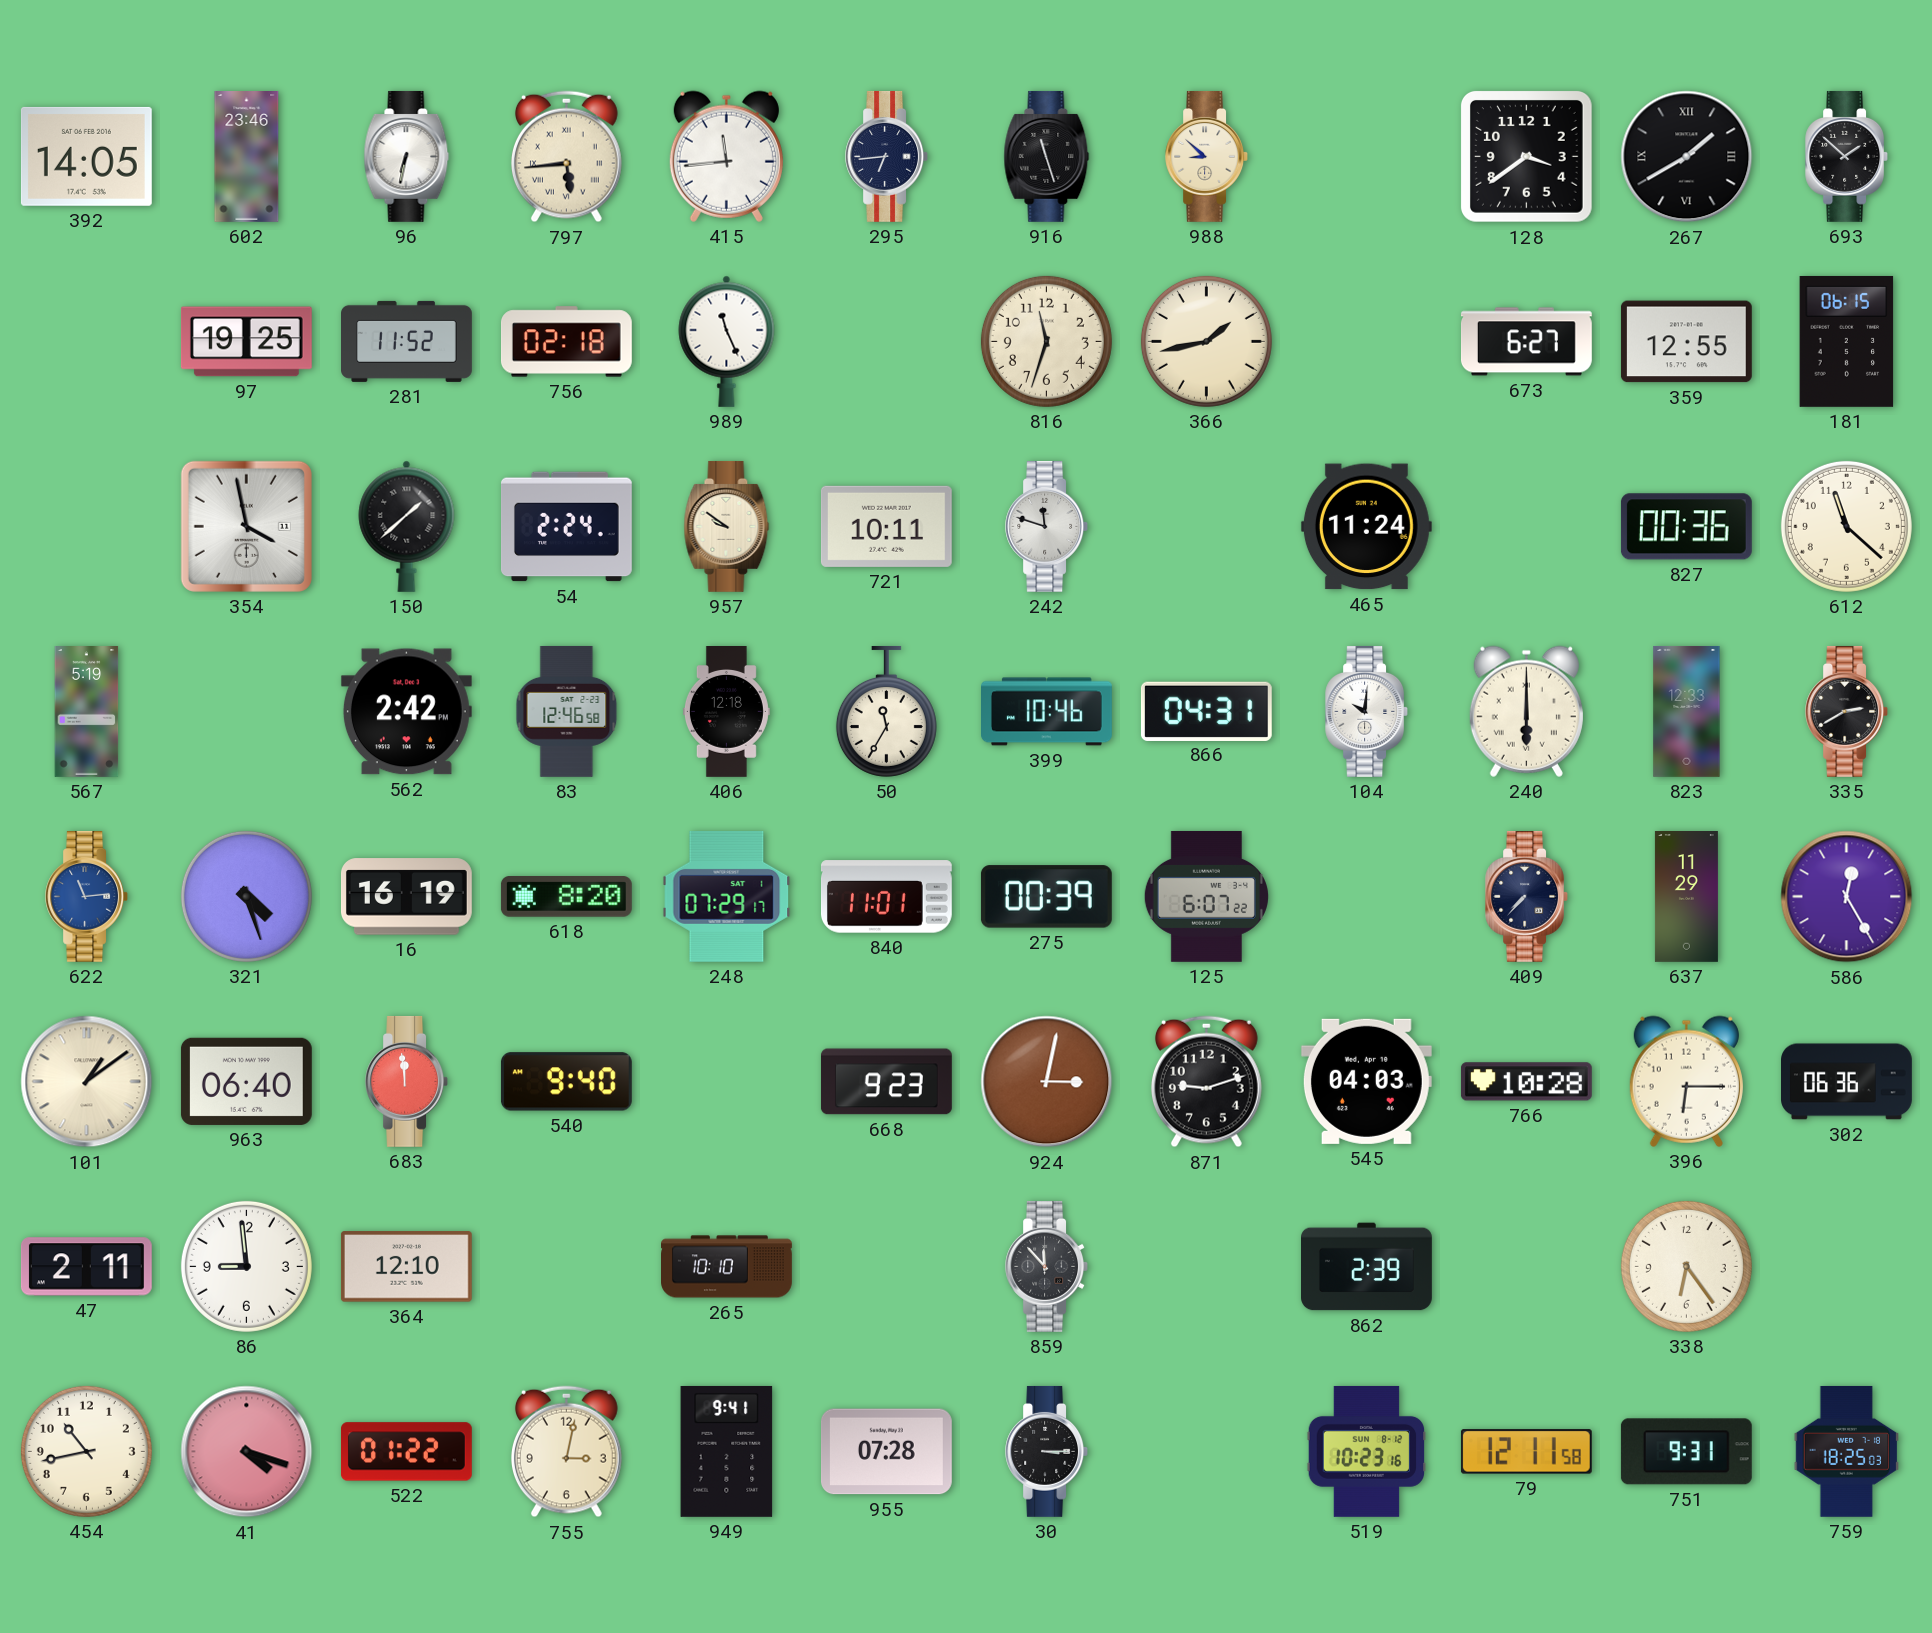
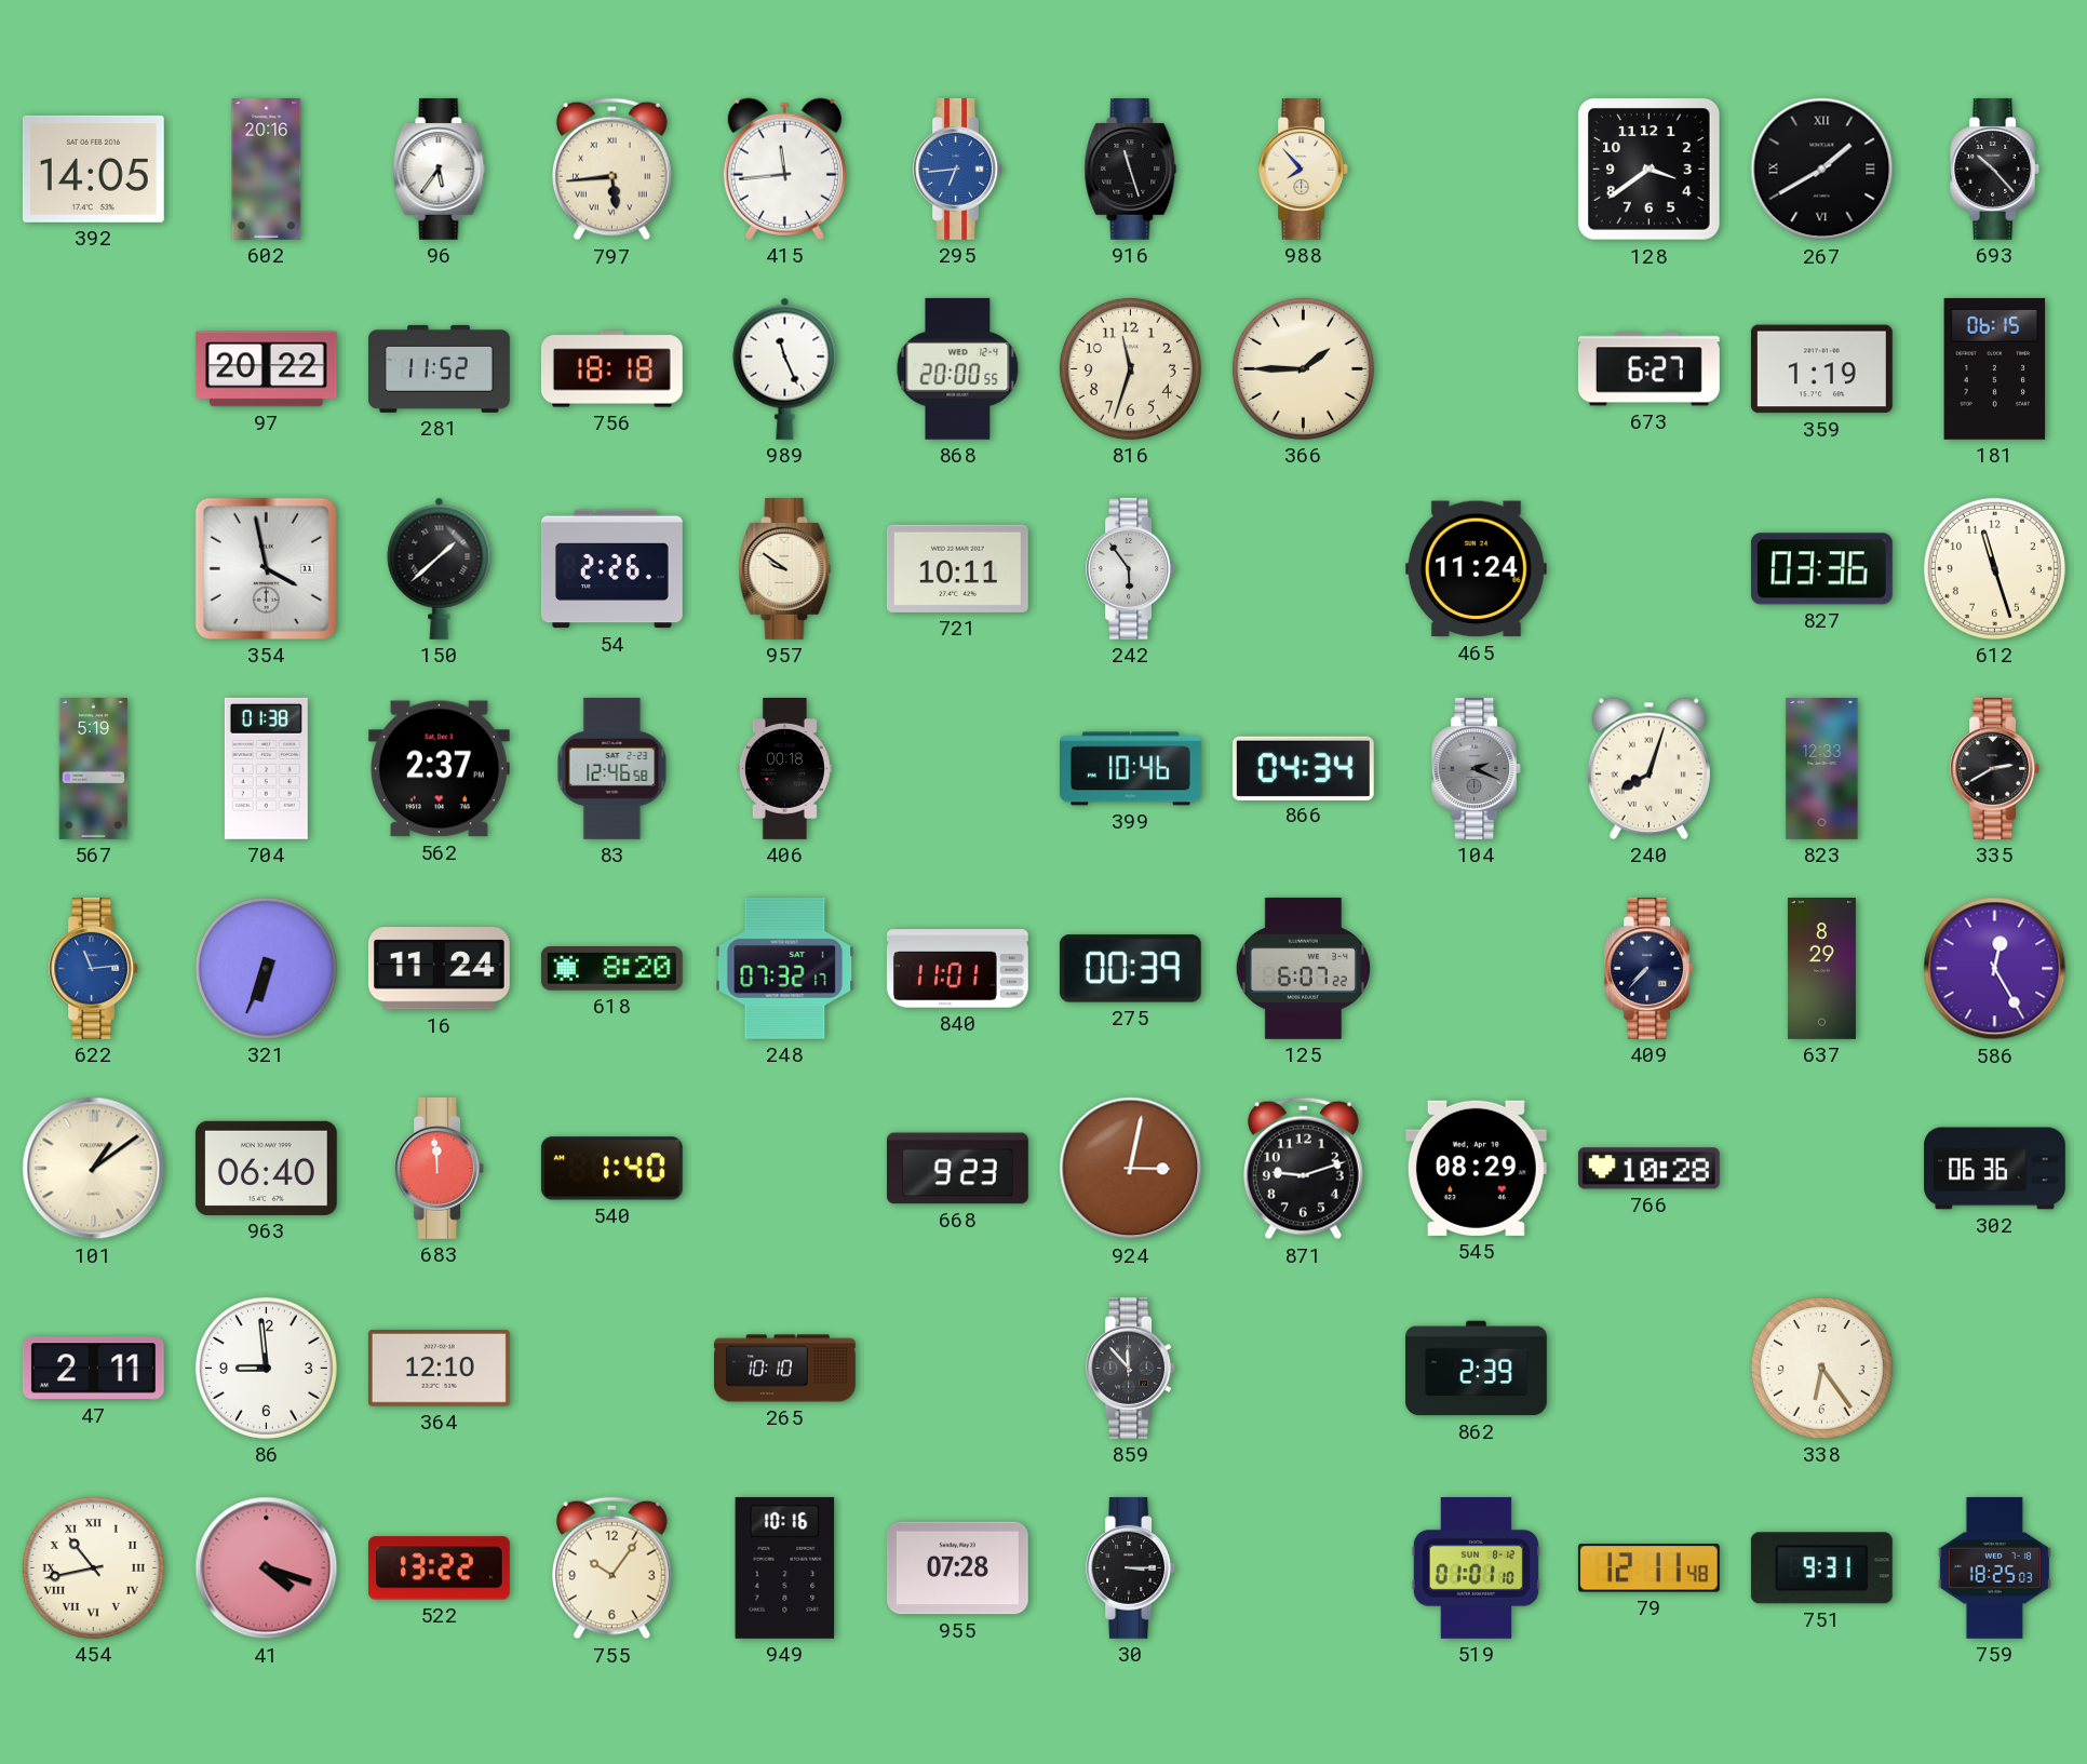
602: 23:46 -> 20:16
96: 6:32 -> 5:36
295 dial: navy -> blue
988: 8:52 -> 7:53
693: 1:52 -> 10:23
97: 19:25 -> 20:22
756: 02:18 -> 18:18
868: none -> 20:00
366: 1:43 -> 1:45
359: 12:55 -> 1:19
54: 2:24 -> 2:26
242: 11:48 -> 5:54
827: 00:36 -> 03:36
612: 11:22 -> 11:27
704: none -> 01:38
562: 2:42 -> 2:37
406: 12:18 -> 00:18
50: 11:35 -> none
866: 04:31 -> 04:34
104: 10:01 -> 2:19
104 dial: white -> grey
240: 6:00 -> 8:03
321: 4:27 -> 6:34
16: 16:19 -> 11:24
248: 07:29 -> 07:32
637: 11:29 -> 8:29
540: 9:40 -> 1:40
545: 04:03 -> 08:29
396: 6:15 -> none
454 numerals: Arabic -> Roman
522: 01:22 -> 13:22
755: 3:02 -> 10:06
949: 9:41 -> 10:16
519: 10:23 -> 01:01
79: 12:11:58 -> 12:11:48
